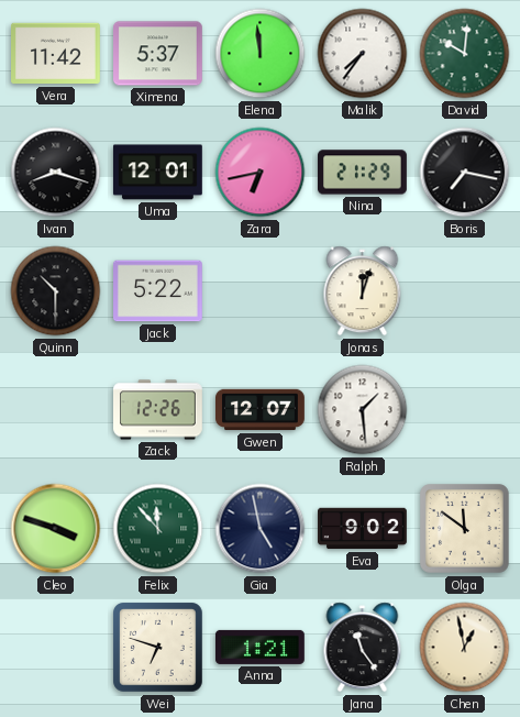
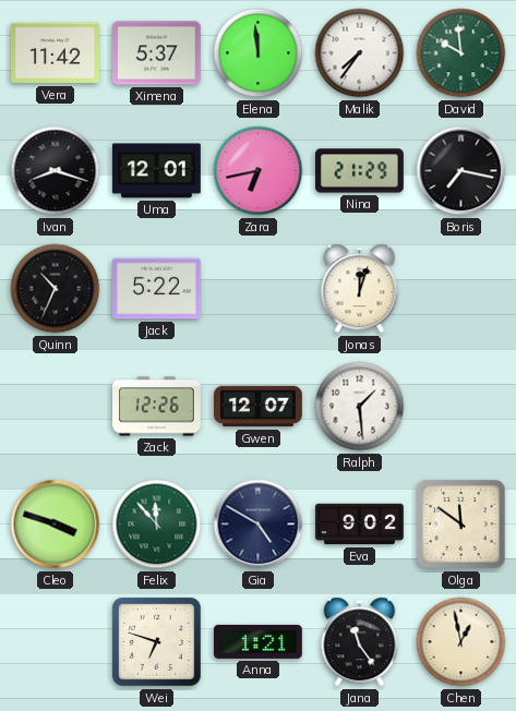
David: 10:01 -> 9:59
Quinn: 10:30 -> 10:34
Gia: 4:58 -> 4:50
